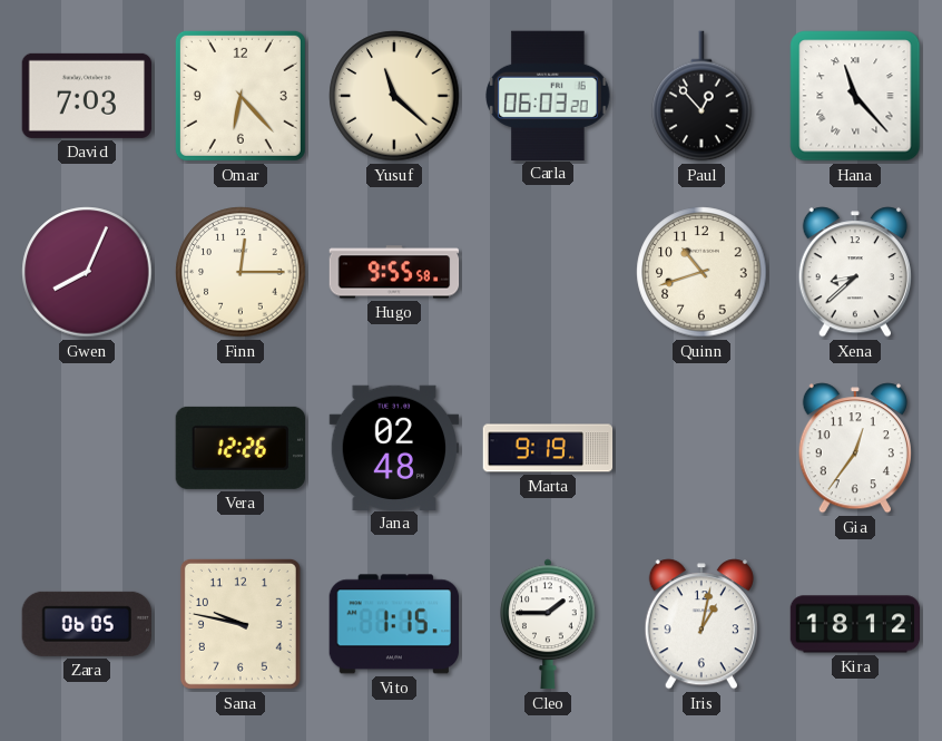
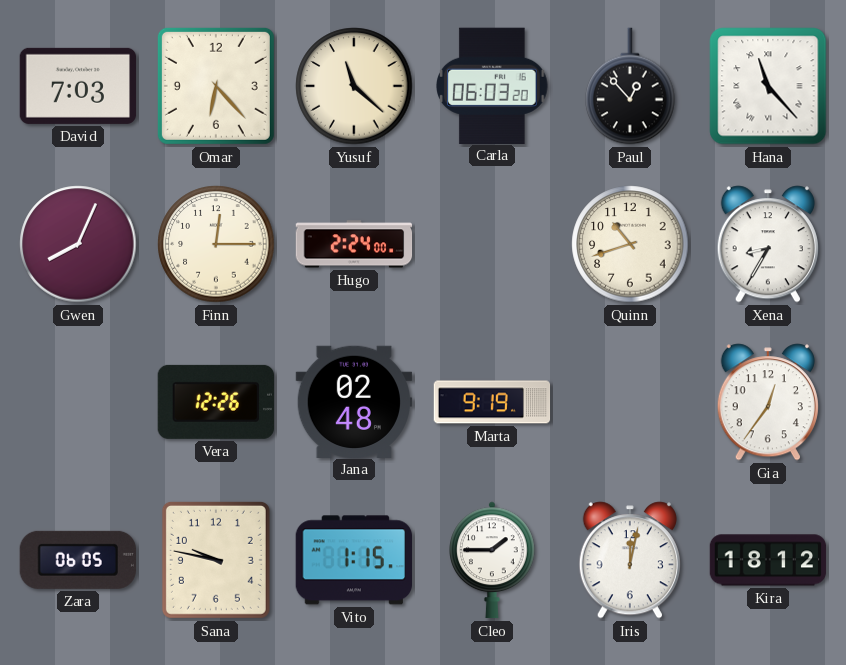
Hugo: 9:55 -> 2:24
Xena: 8:38 -> 8:35
Iris: 1:02 -> 12:02
